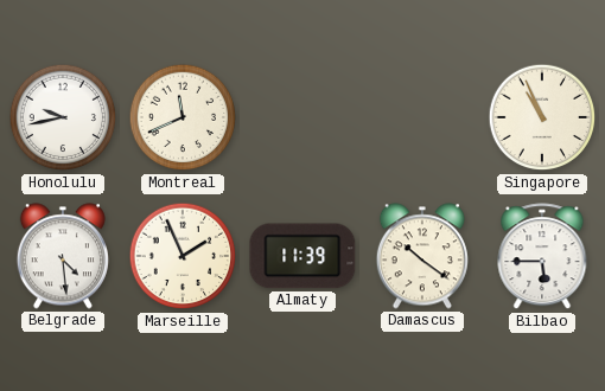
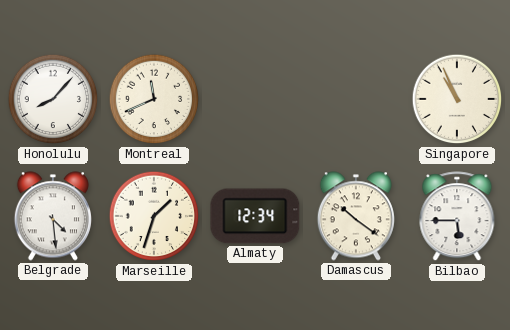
Honolulu: 9:43 -> 8:07
Marseille: 1:56 -> 1:33
Almaty: 11:39 -> 12:34
